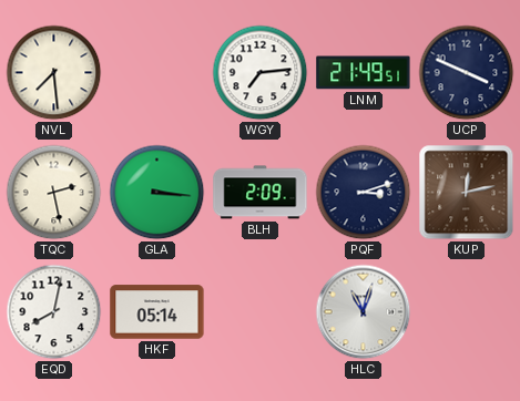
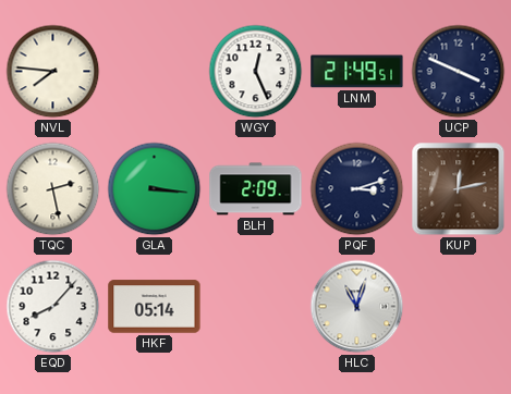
NVL: 7:29 -> 7:46
WGY: 7:14 -> 12:26
EQD: 8:02 -> 8:07
